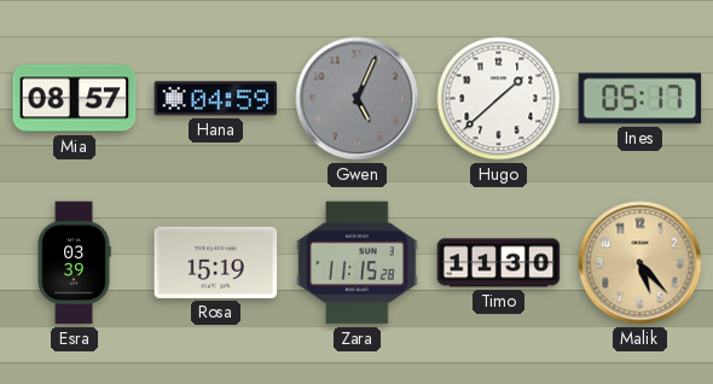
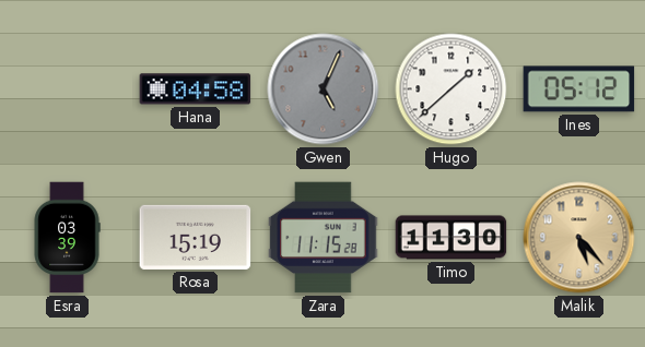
Mia: 08:57 -> none
Hana: 04:59 -> 04:58
Ines: 05:17 -> 05:12
